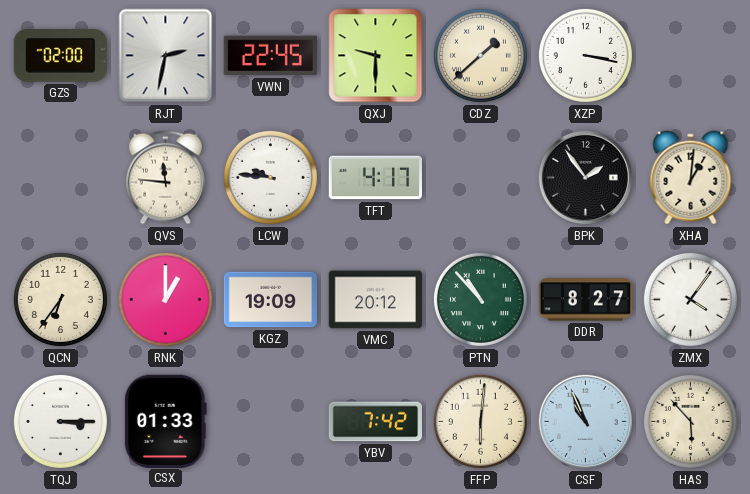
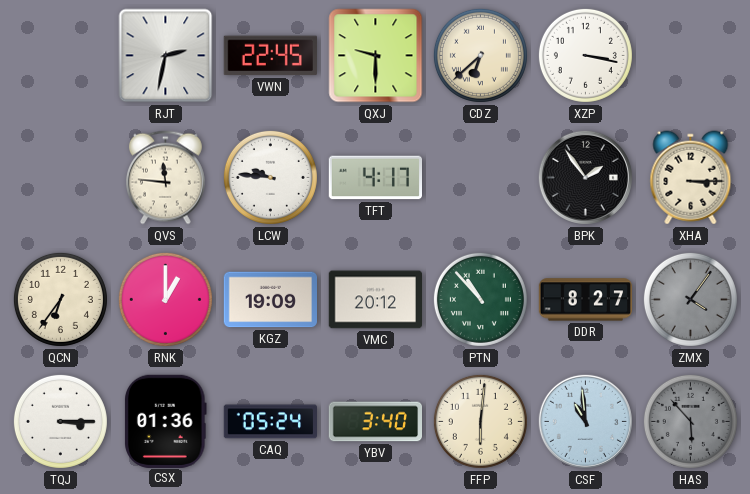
GZS: 02:00 -> none
CDZ: 1:38 -> 6:38
XHA: 1:01 -> 3:15
ZMX dial: white -> grey
CSX: 01:33 -> 01:36
CAQ: none -> 05:24
YBV: 7:42 -> 3:40
CSF: 10:56 -> 10:59
HAS dial: cream -> grey
